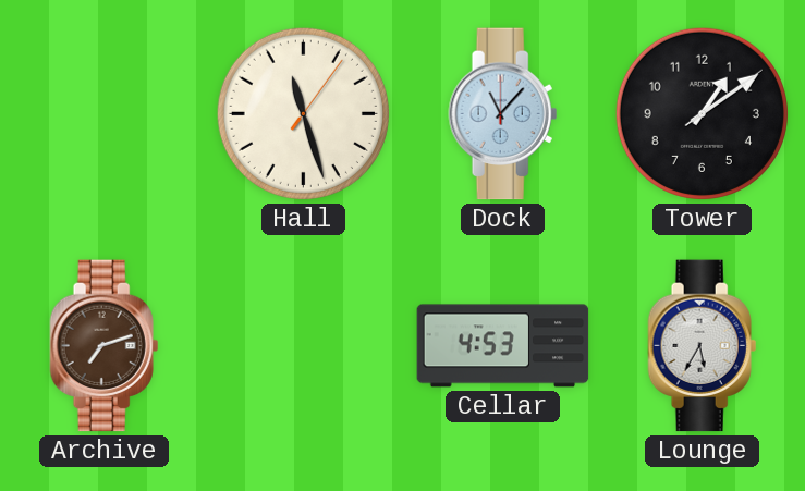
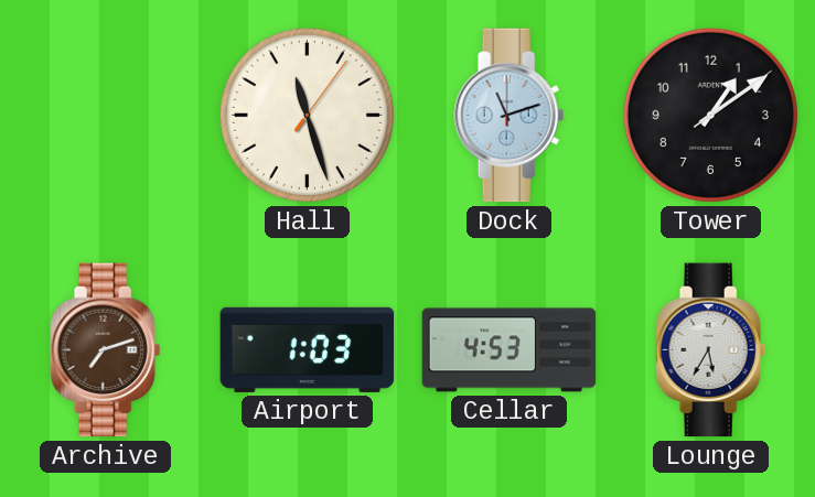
Dock: 11:07 -> 11:12
Airport: none -> 1:03
